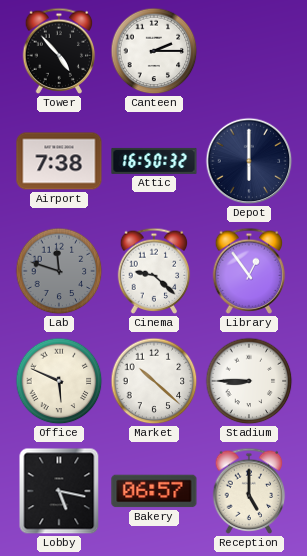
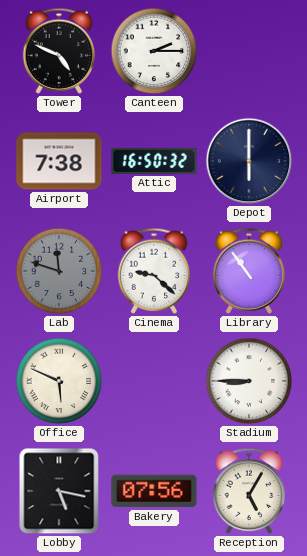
Tower: 4:53 -> 4:49
Library: 12:54 -> 10:54
Market: 10:22 -> none
Bakery: 06:57 -> 07:56
Reception: 5:00 -> 5:05
